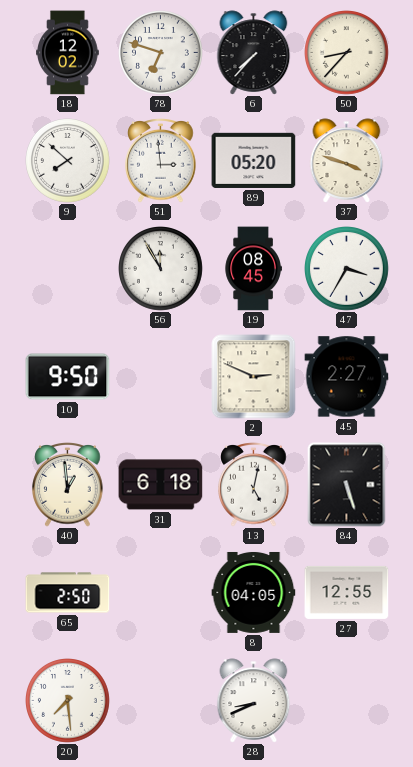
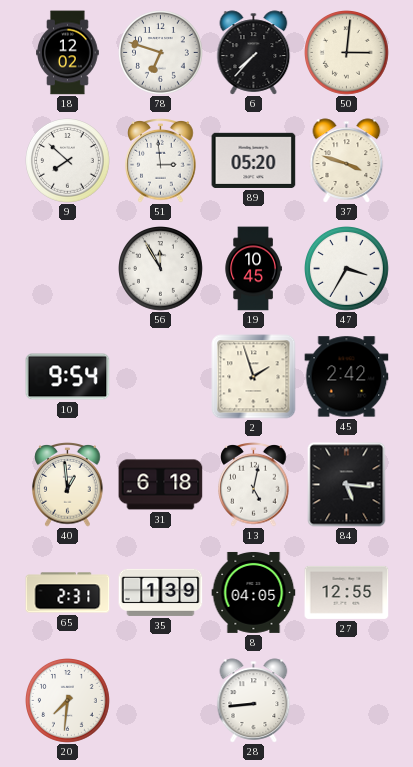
50: 8:37 -> 3:01
19: 08:45 -> 10:45
10: 9:50 -> 9:54
2: 2:49 -> 1:57
45: 2:27 -> 2:42
84: 5:27 -> 5:16
65: 2:50 -> 2:31
35: none -> 1:39
20: 7:29 -> 7:31
28: 8:41 -> 8:44
